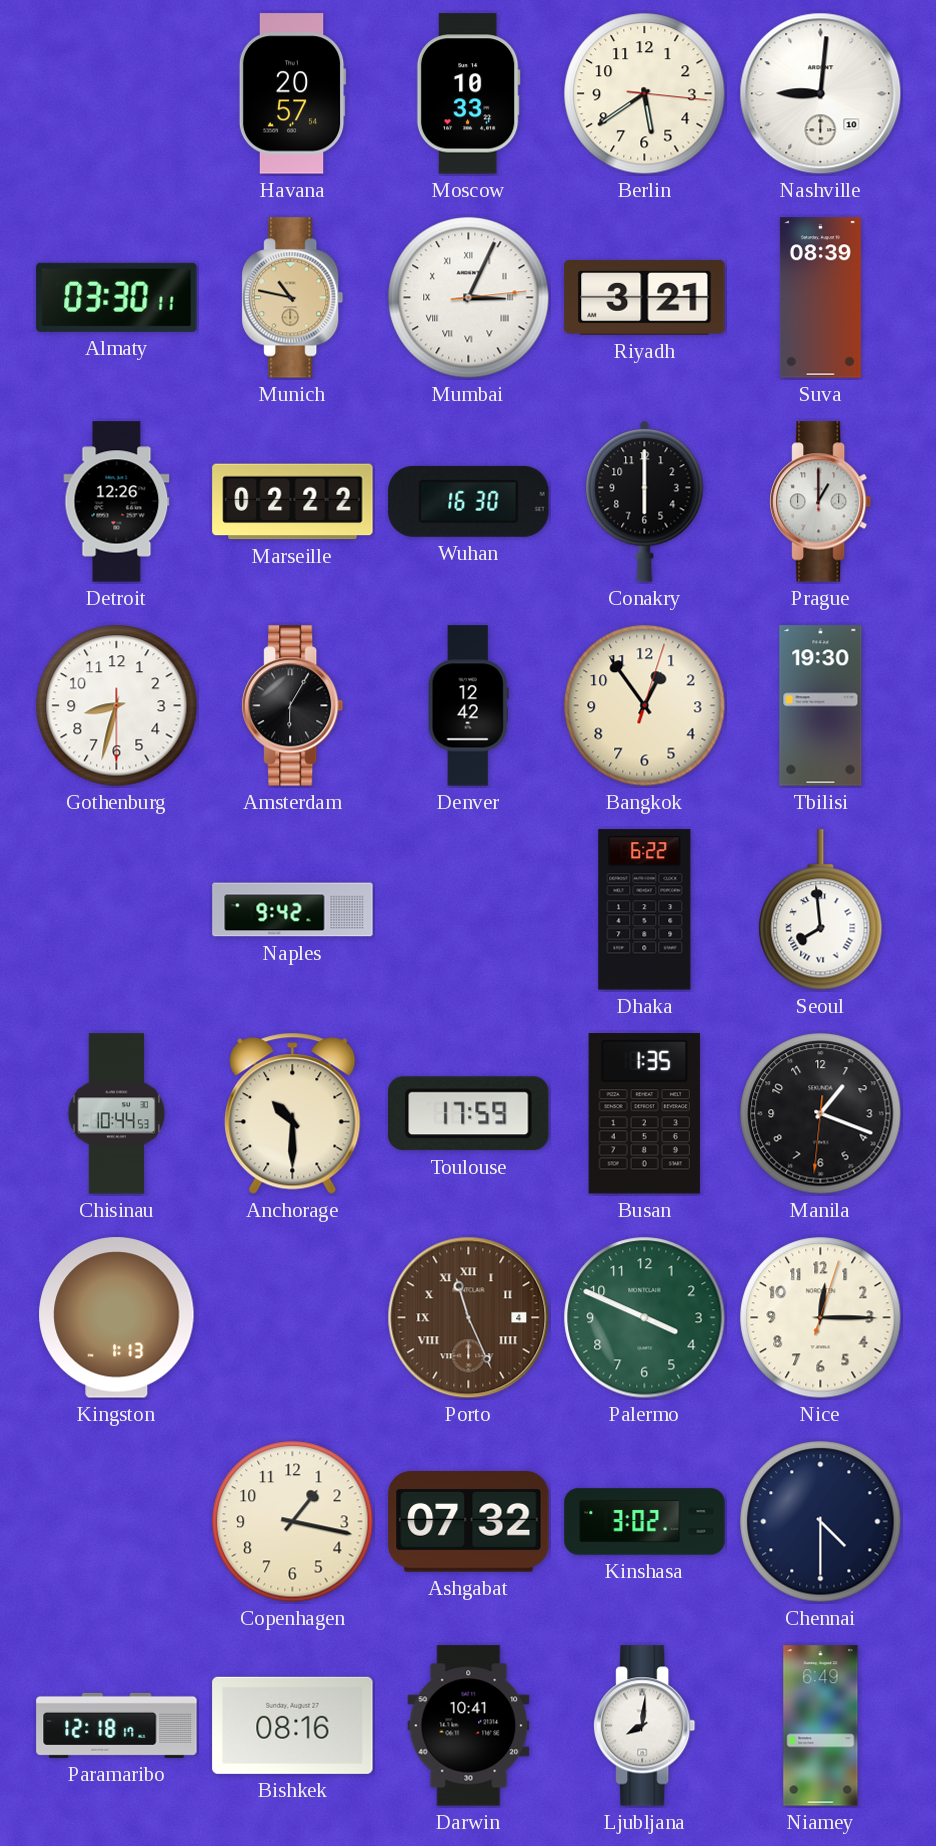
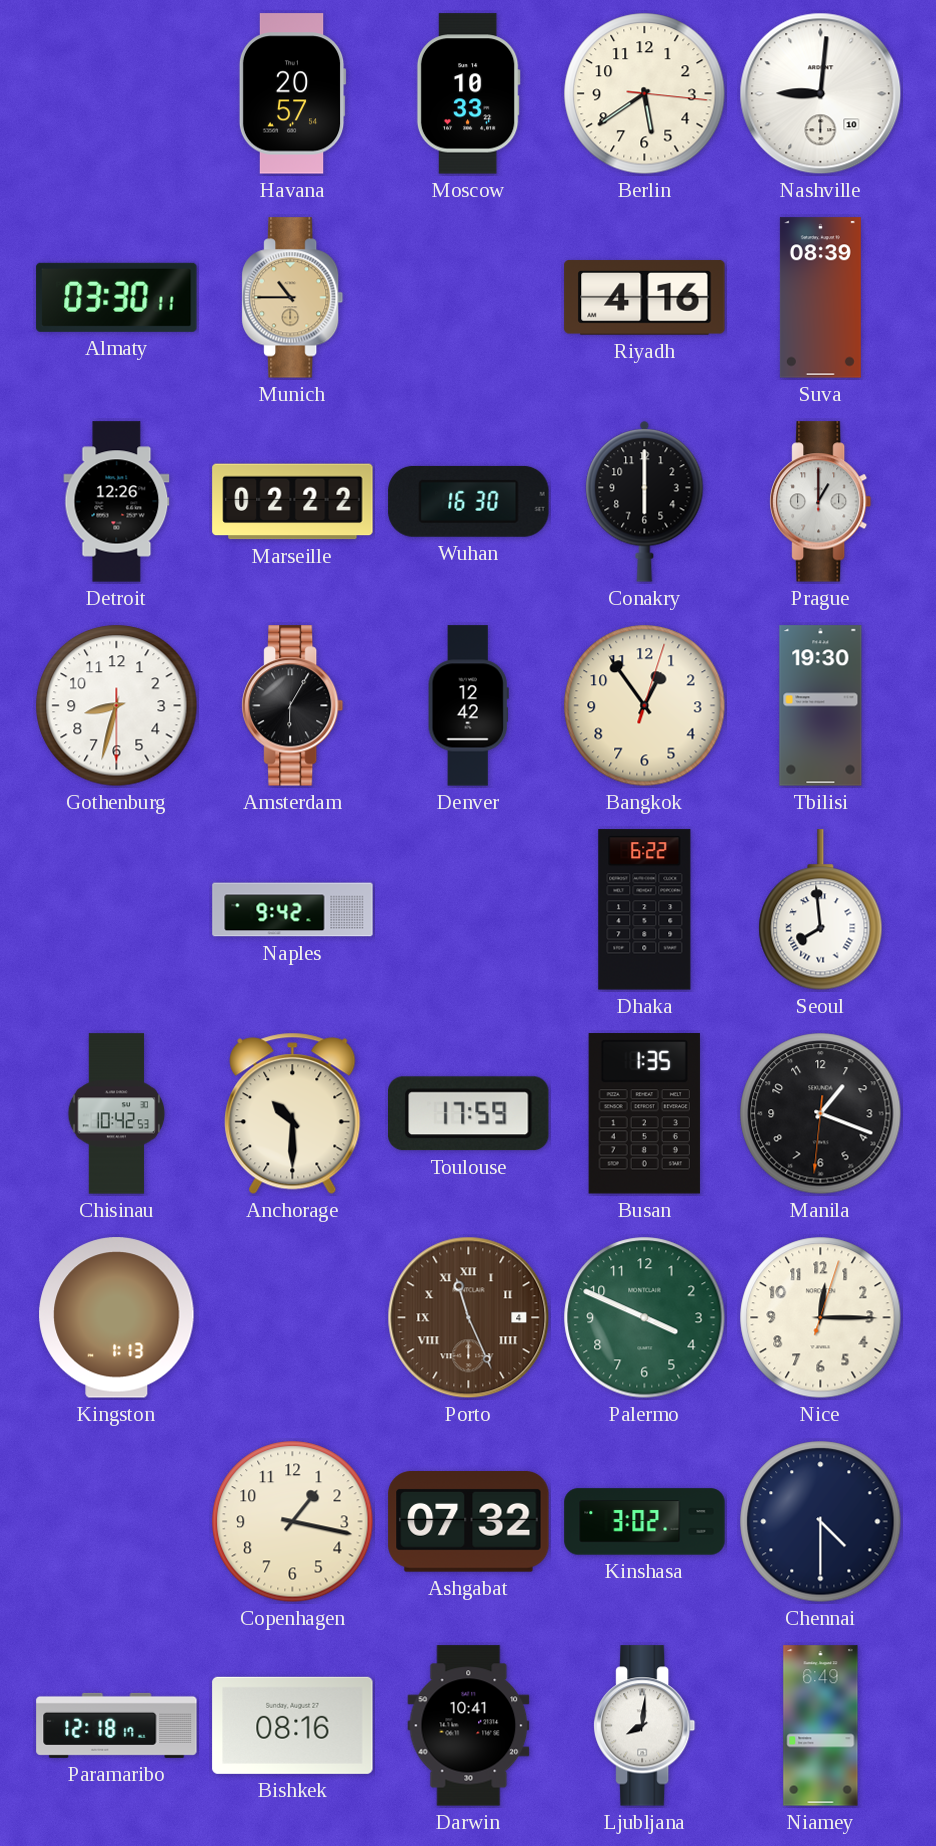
Munich: 10:47 -> 10:45
Mumbai: 3:04 -> none
Riyadh: 3:21 -> 4:16
Chisinau: 10:44 -> 10:42
